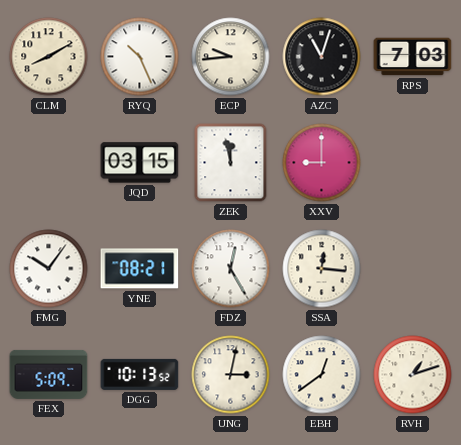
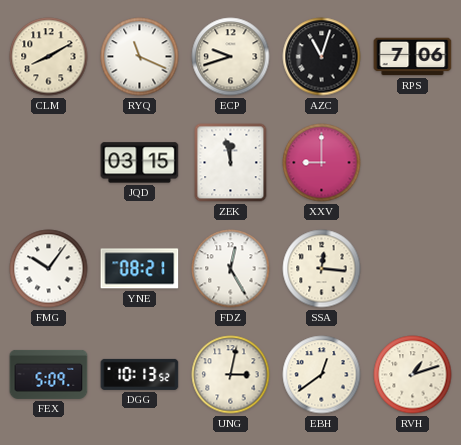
RYQ: 10:26 -> 11:19
ECP: 9:44 -> 9:42
RPS: 7:03 -> 7:06
